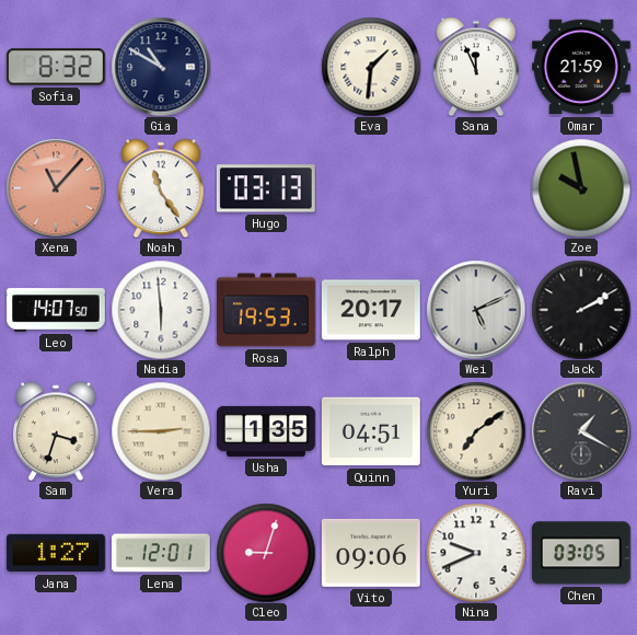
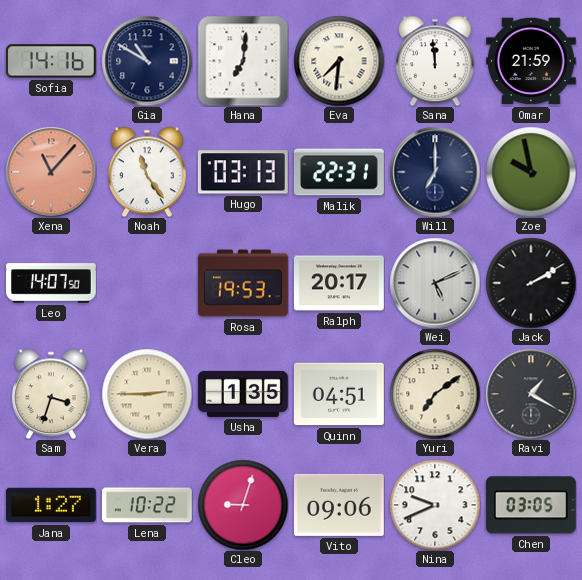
Sofia: 8:32 -> 14:16
Hana: none -> 7:01
Eva: 1:31 -> 7:31
Sana: 11:56 -> 11:59
Malik: none -> 22:31
Will: none -> 7:00
Nadia: 5:59 -> none
Lena: 12:01 -> 10:22
